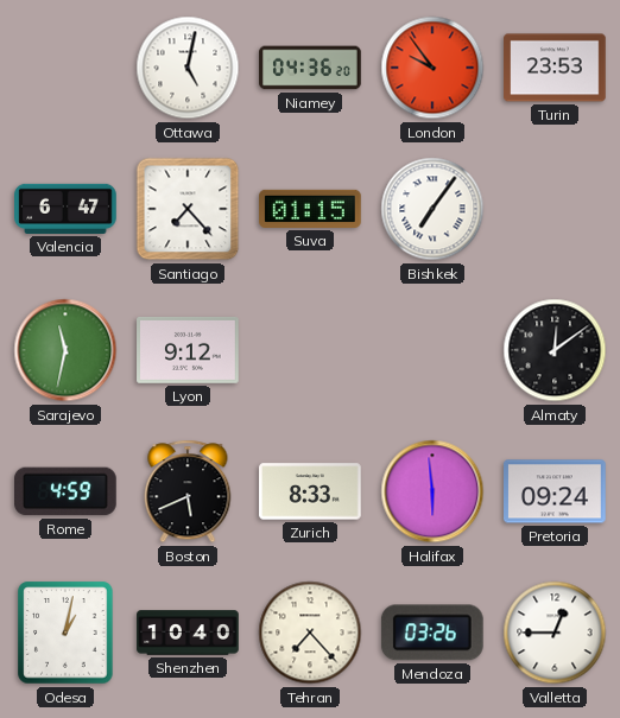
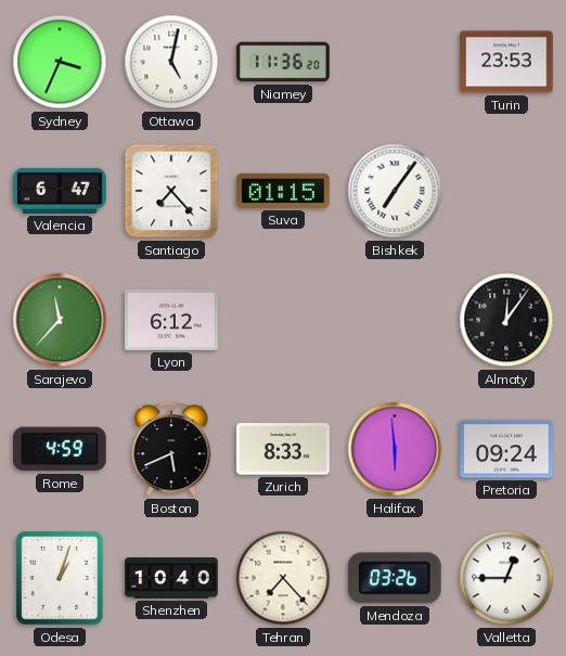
Sydney: none -> 3:34
Niamey: 04:36 -> 11:36
London: 9:54 -> none
Sarajevo: 11:32 -> 11:37
Lyon: 9:12 -> 6:12
Almaty: 12:09 -> 12:06
Odesa: 1:02 -> 1:03
